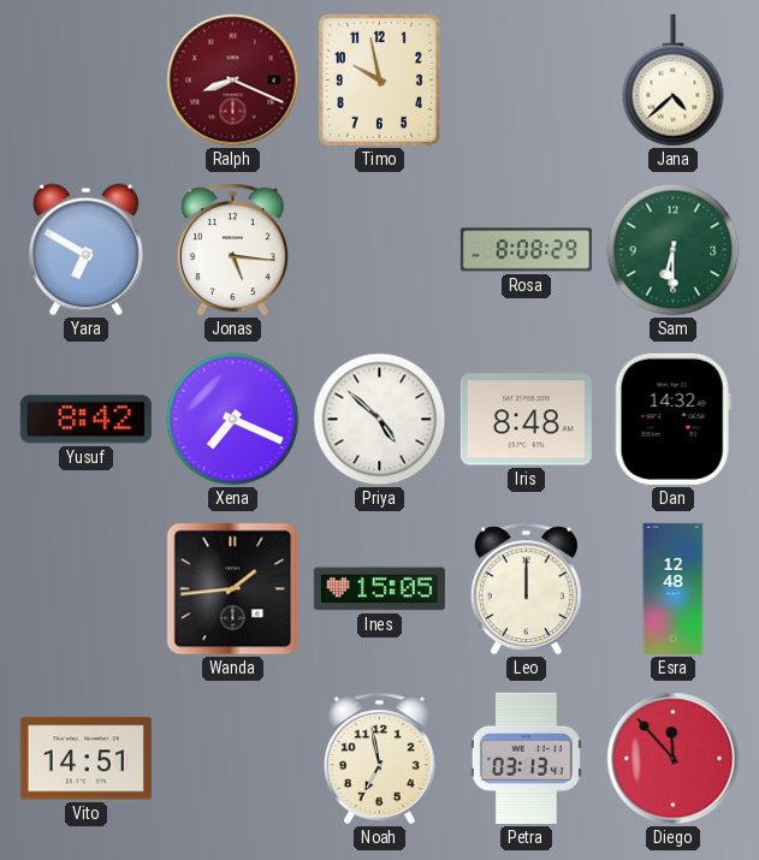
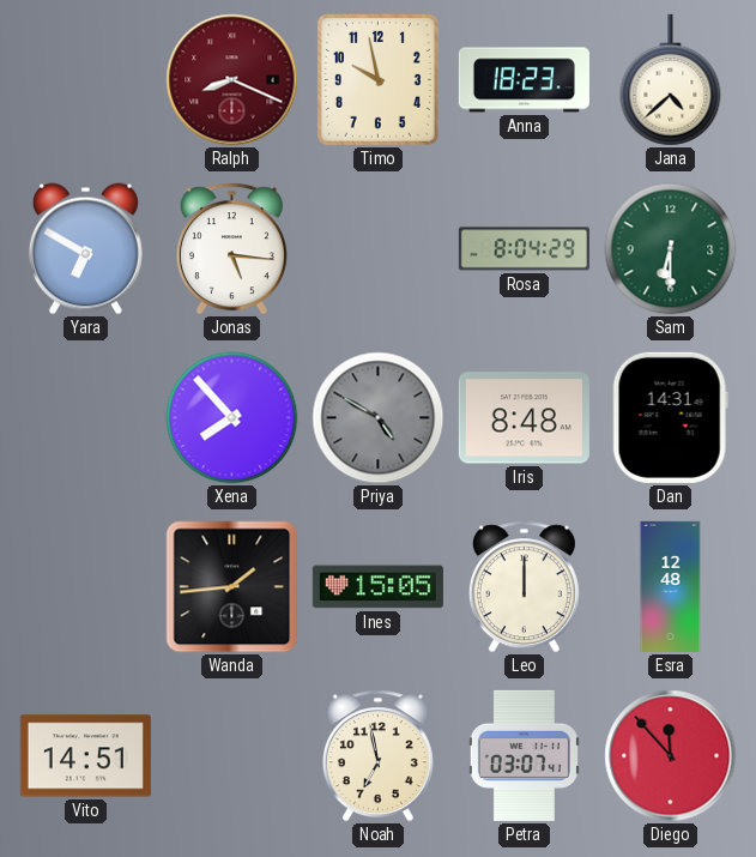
Anna: none -> 18:23
Rosa: 8:08 -> 8:04
Yusuf: 8:42 -> none
Xena: 7:19 -> 7:53
Priya: 4:52 -> 4:50
Priya dial: white -> grey
Dan: 14:32 -> 14:31
Petra: 03:13 -> 03:07
